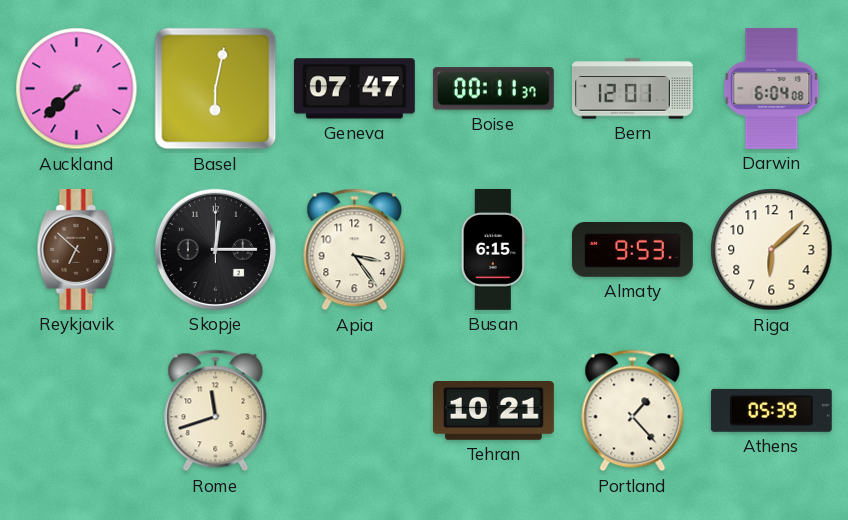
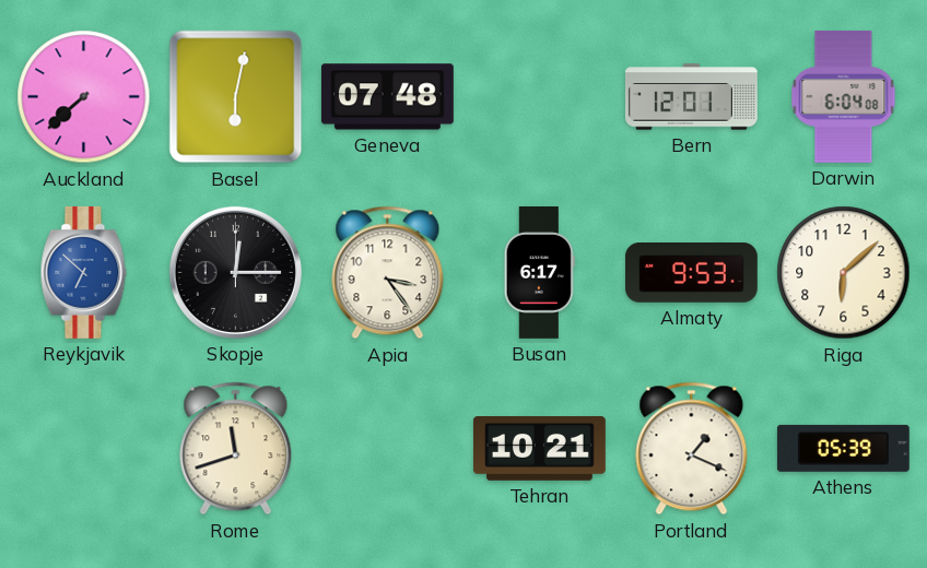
Geneva: 07:47 -> 07:48
Boise: 00:11 -> none
Reykjavik dial: brown -> blue
Busan: 6:15 -> 6:17
Portland: 1:23 -> 1:19
